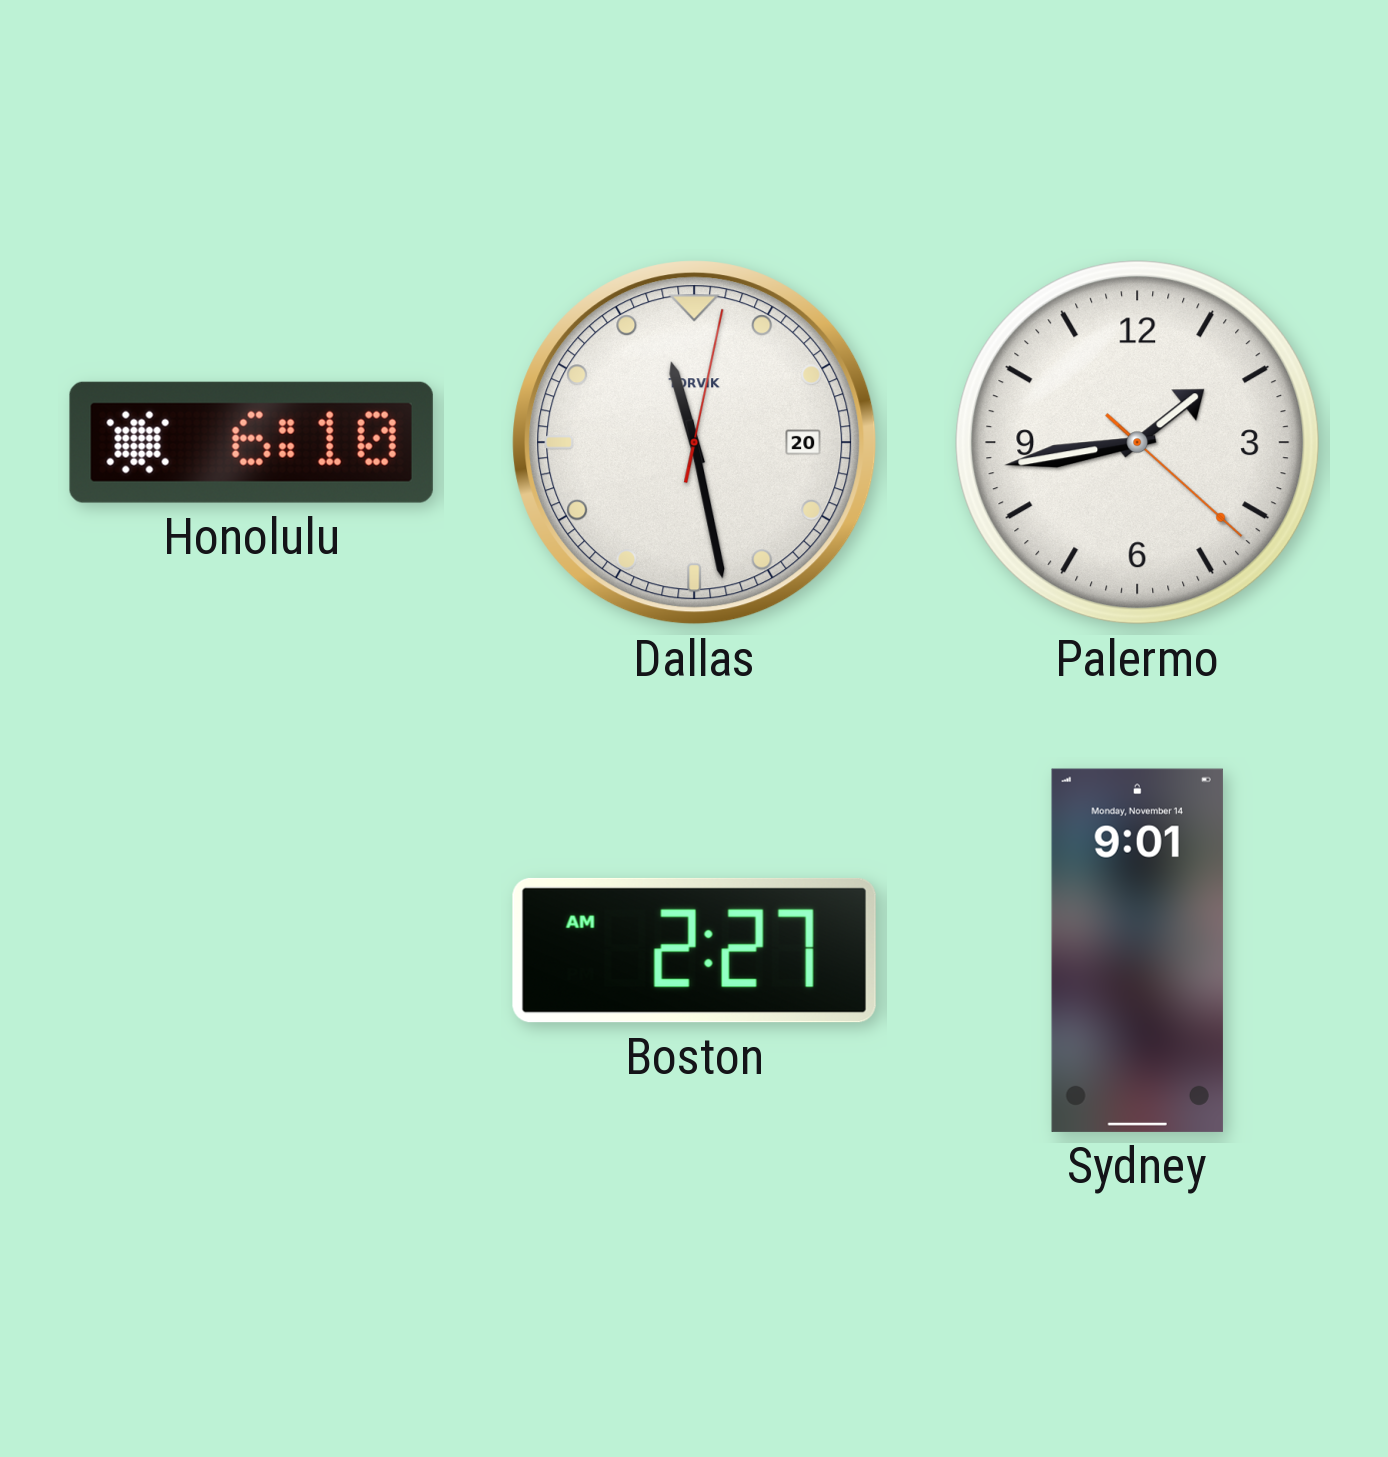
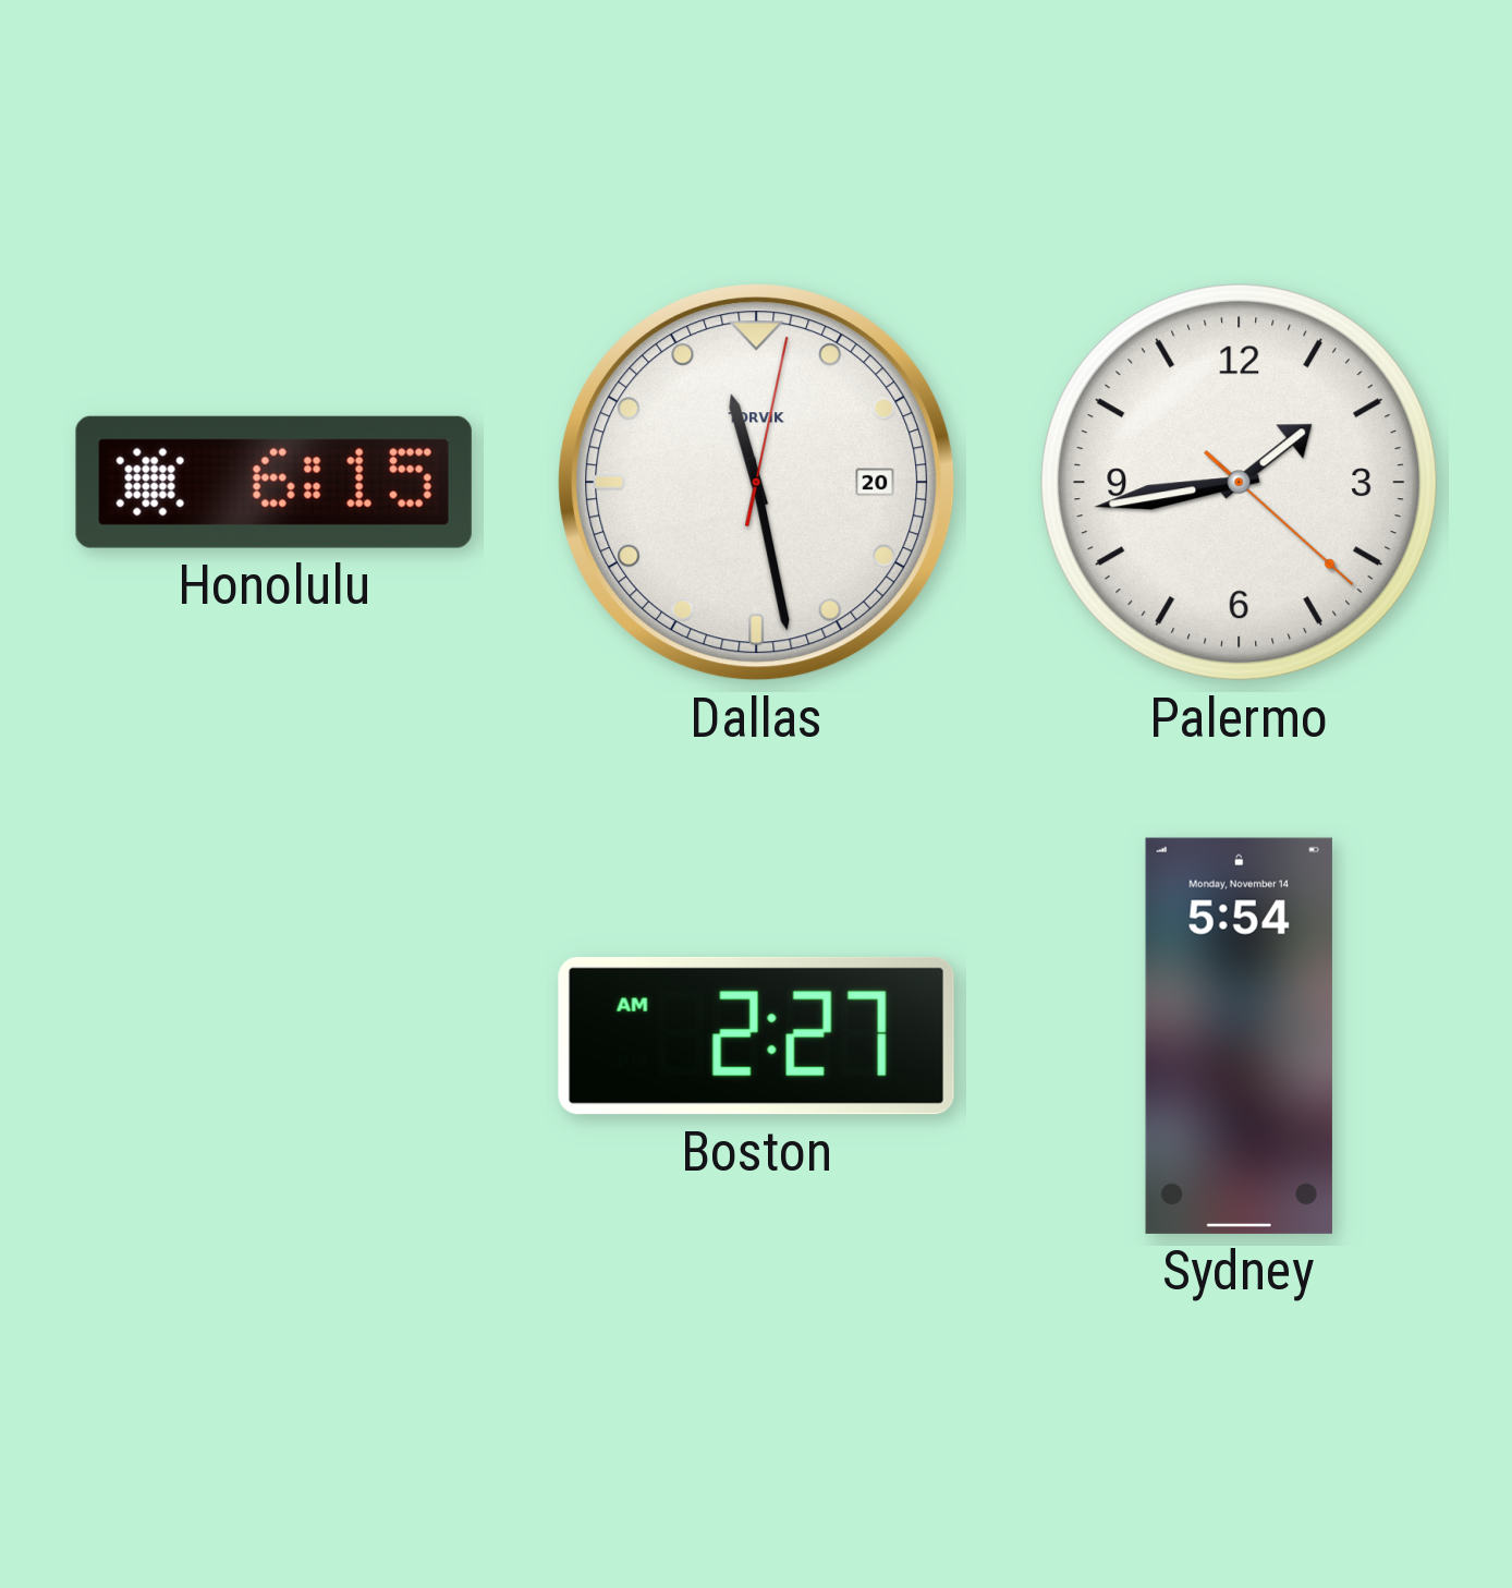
Honolulu: 6:10 -> 6:15
Sydney: 9:01 -> 5:54
